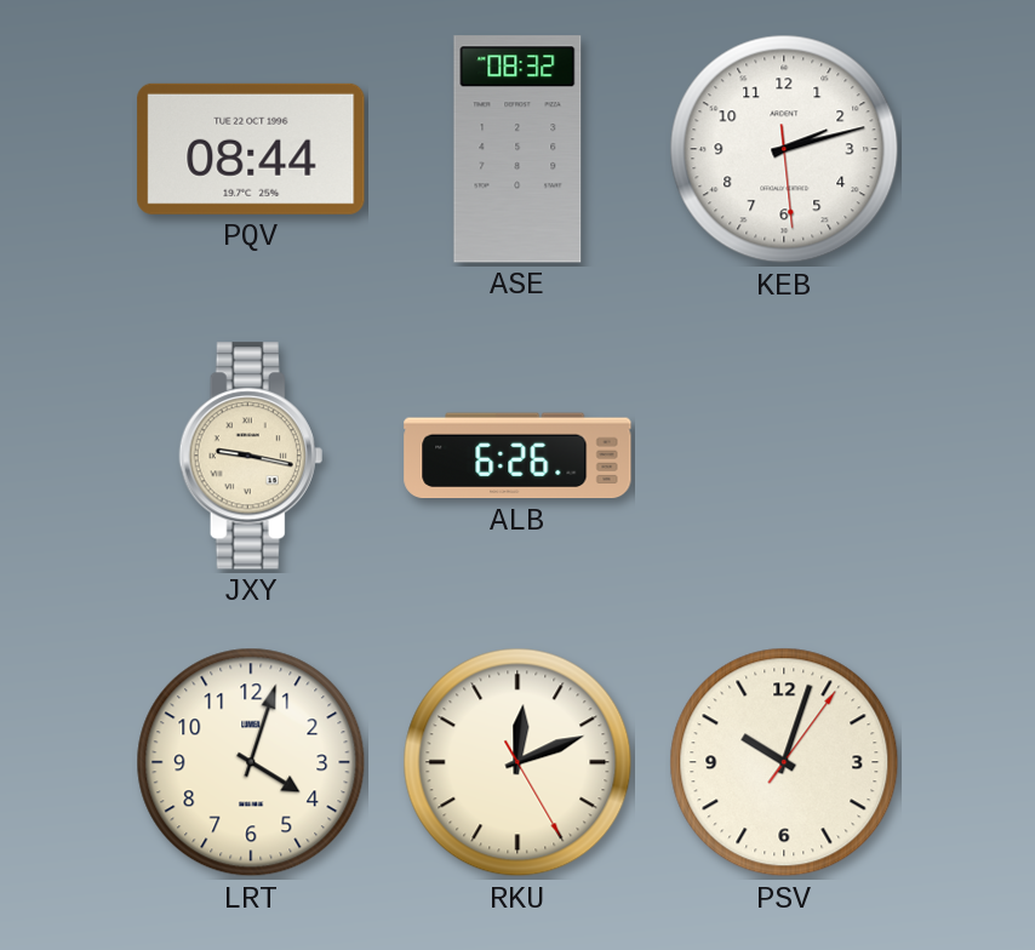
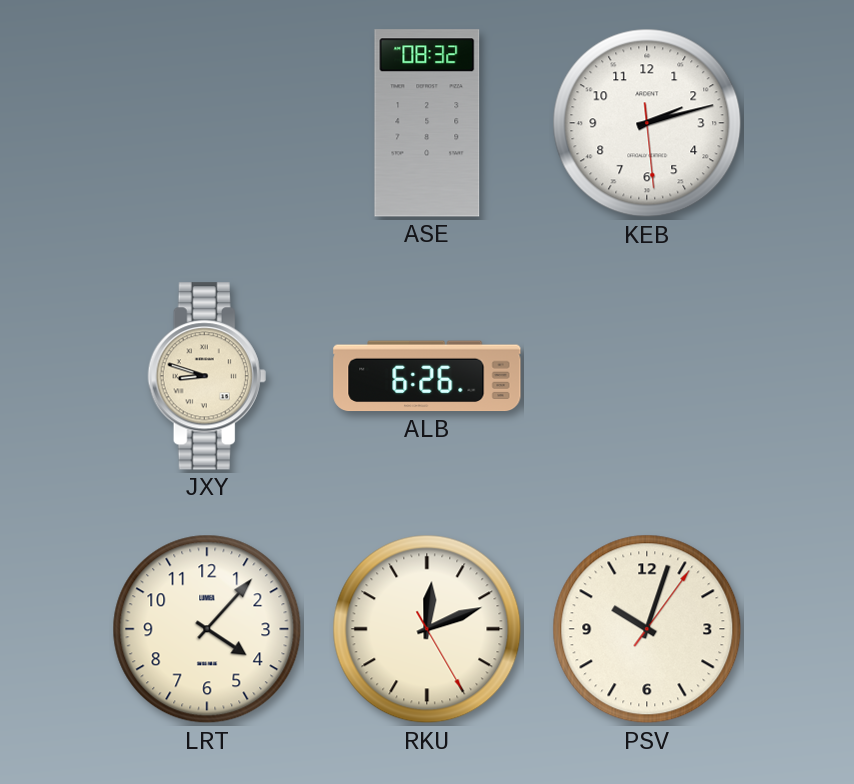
PQV: 08:44 -> none
JXY: 9:17 -> 8:48
LRT: 4:03 -> 4:07
